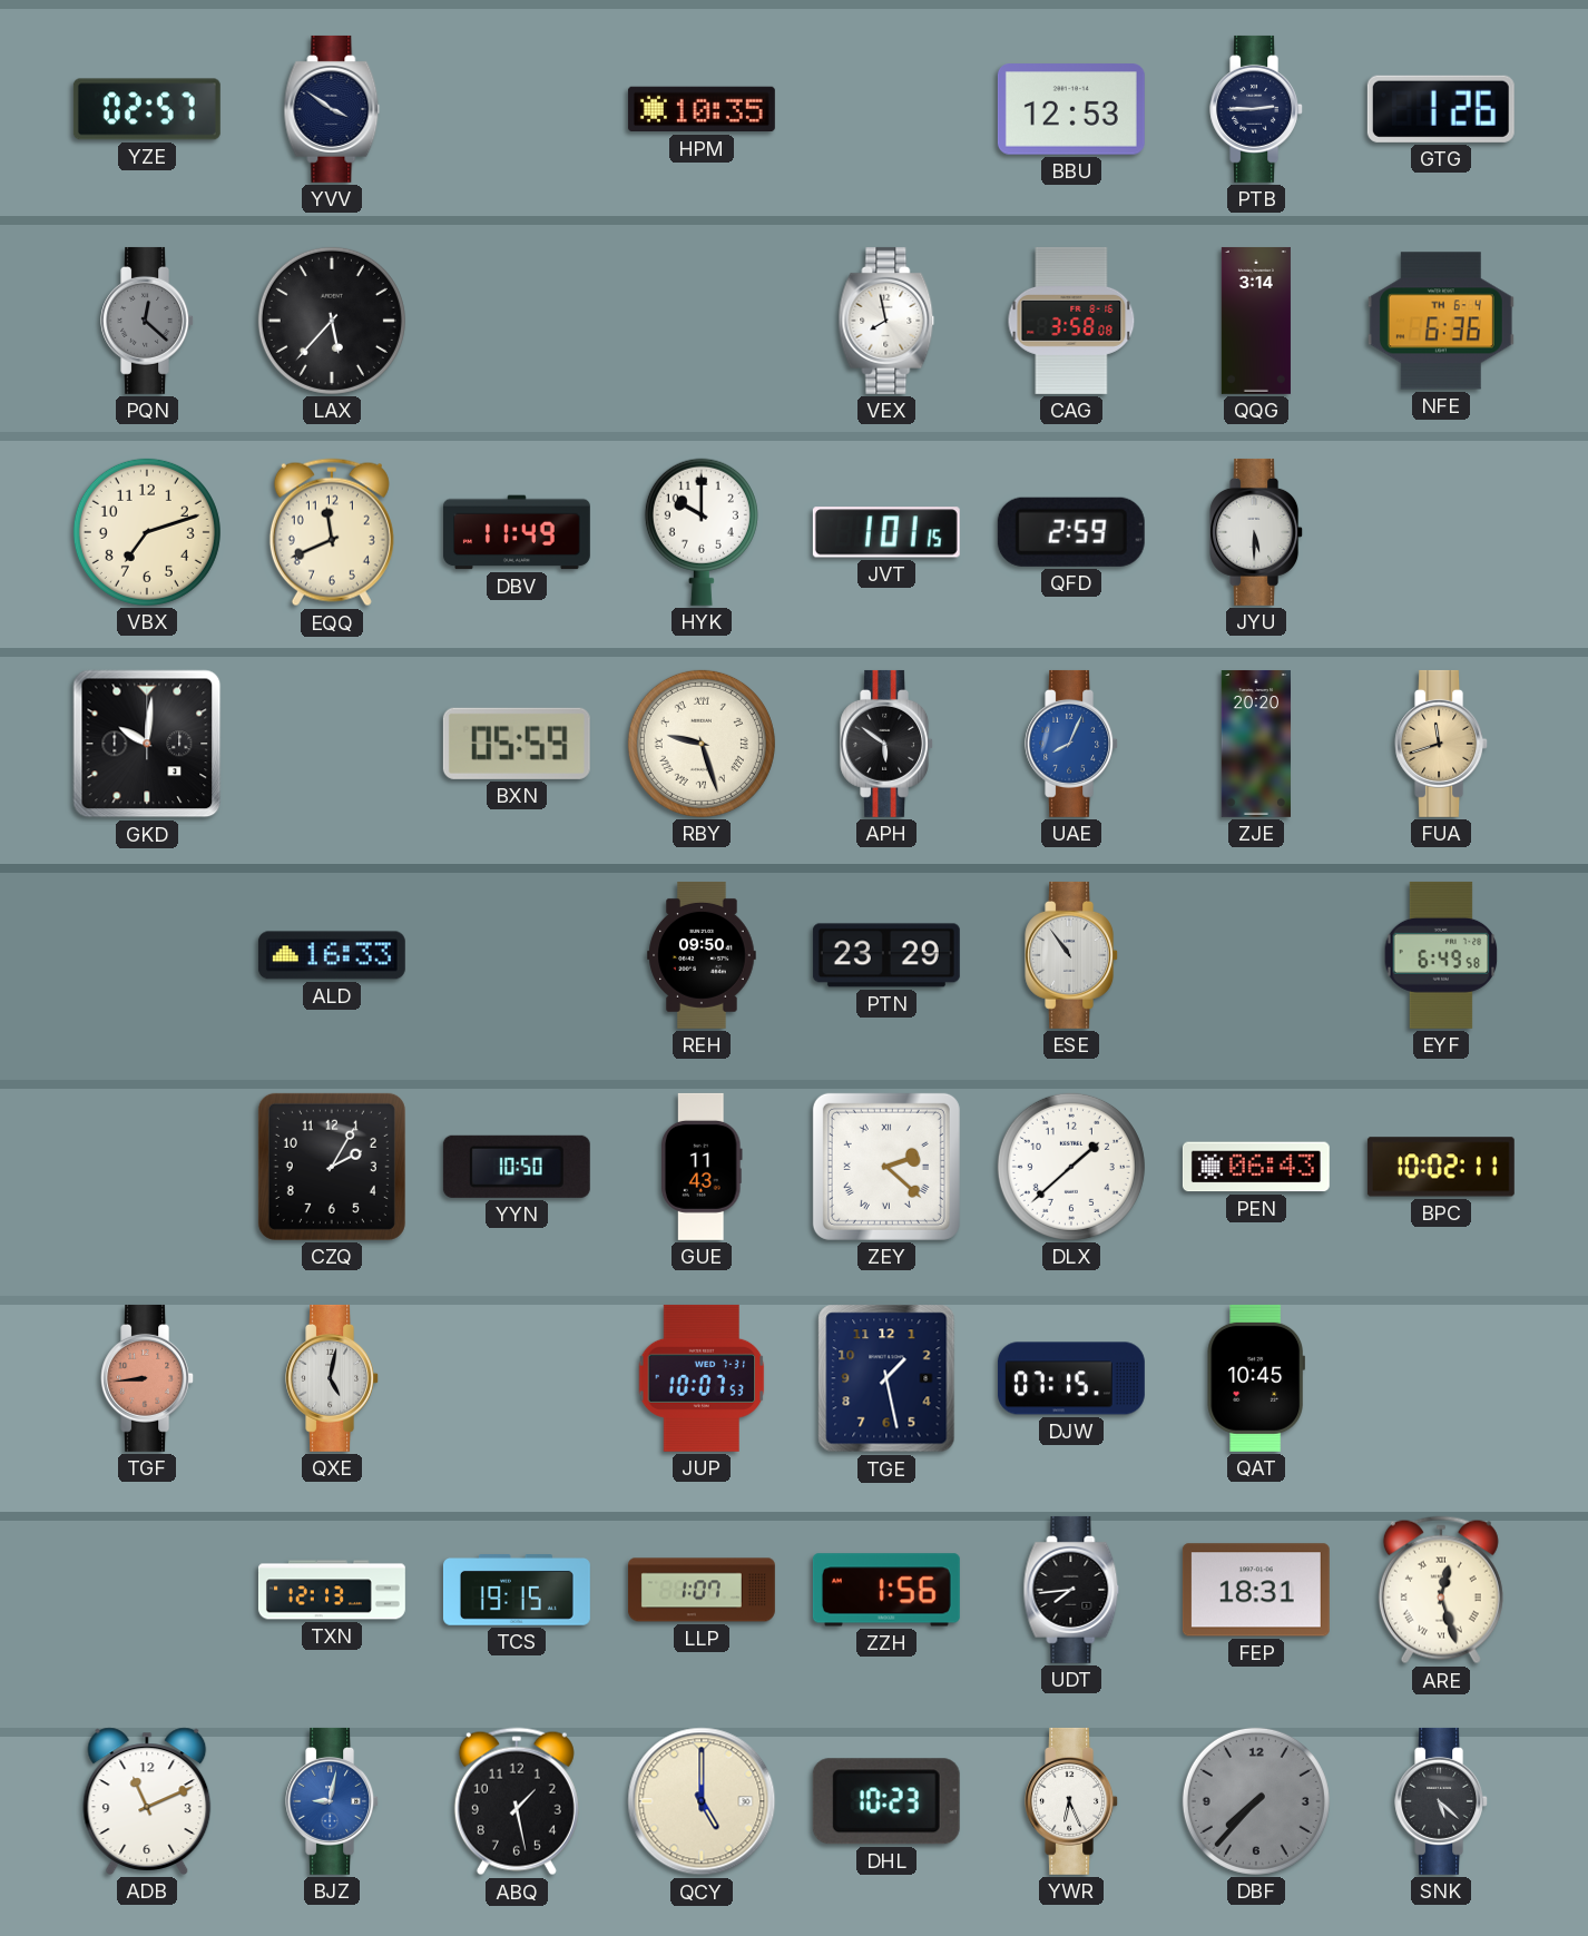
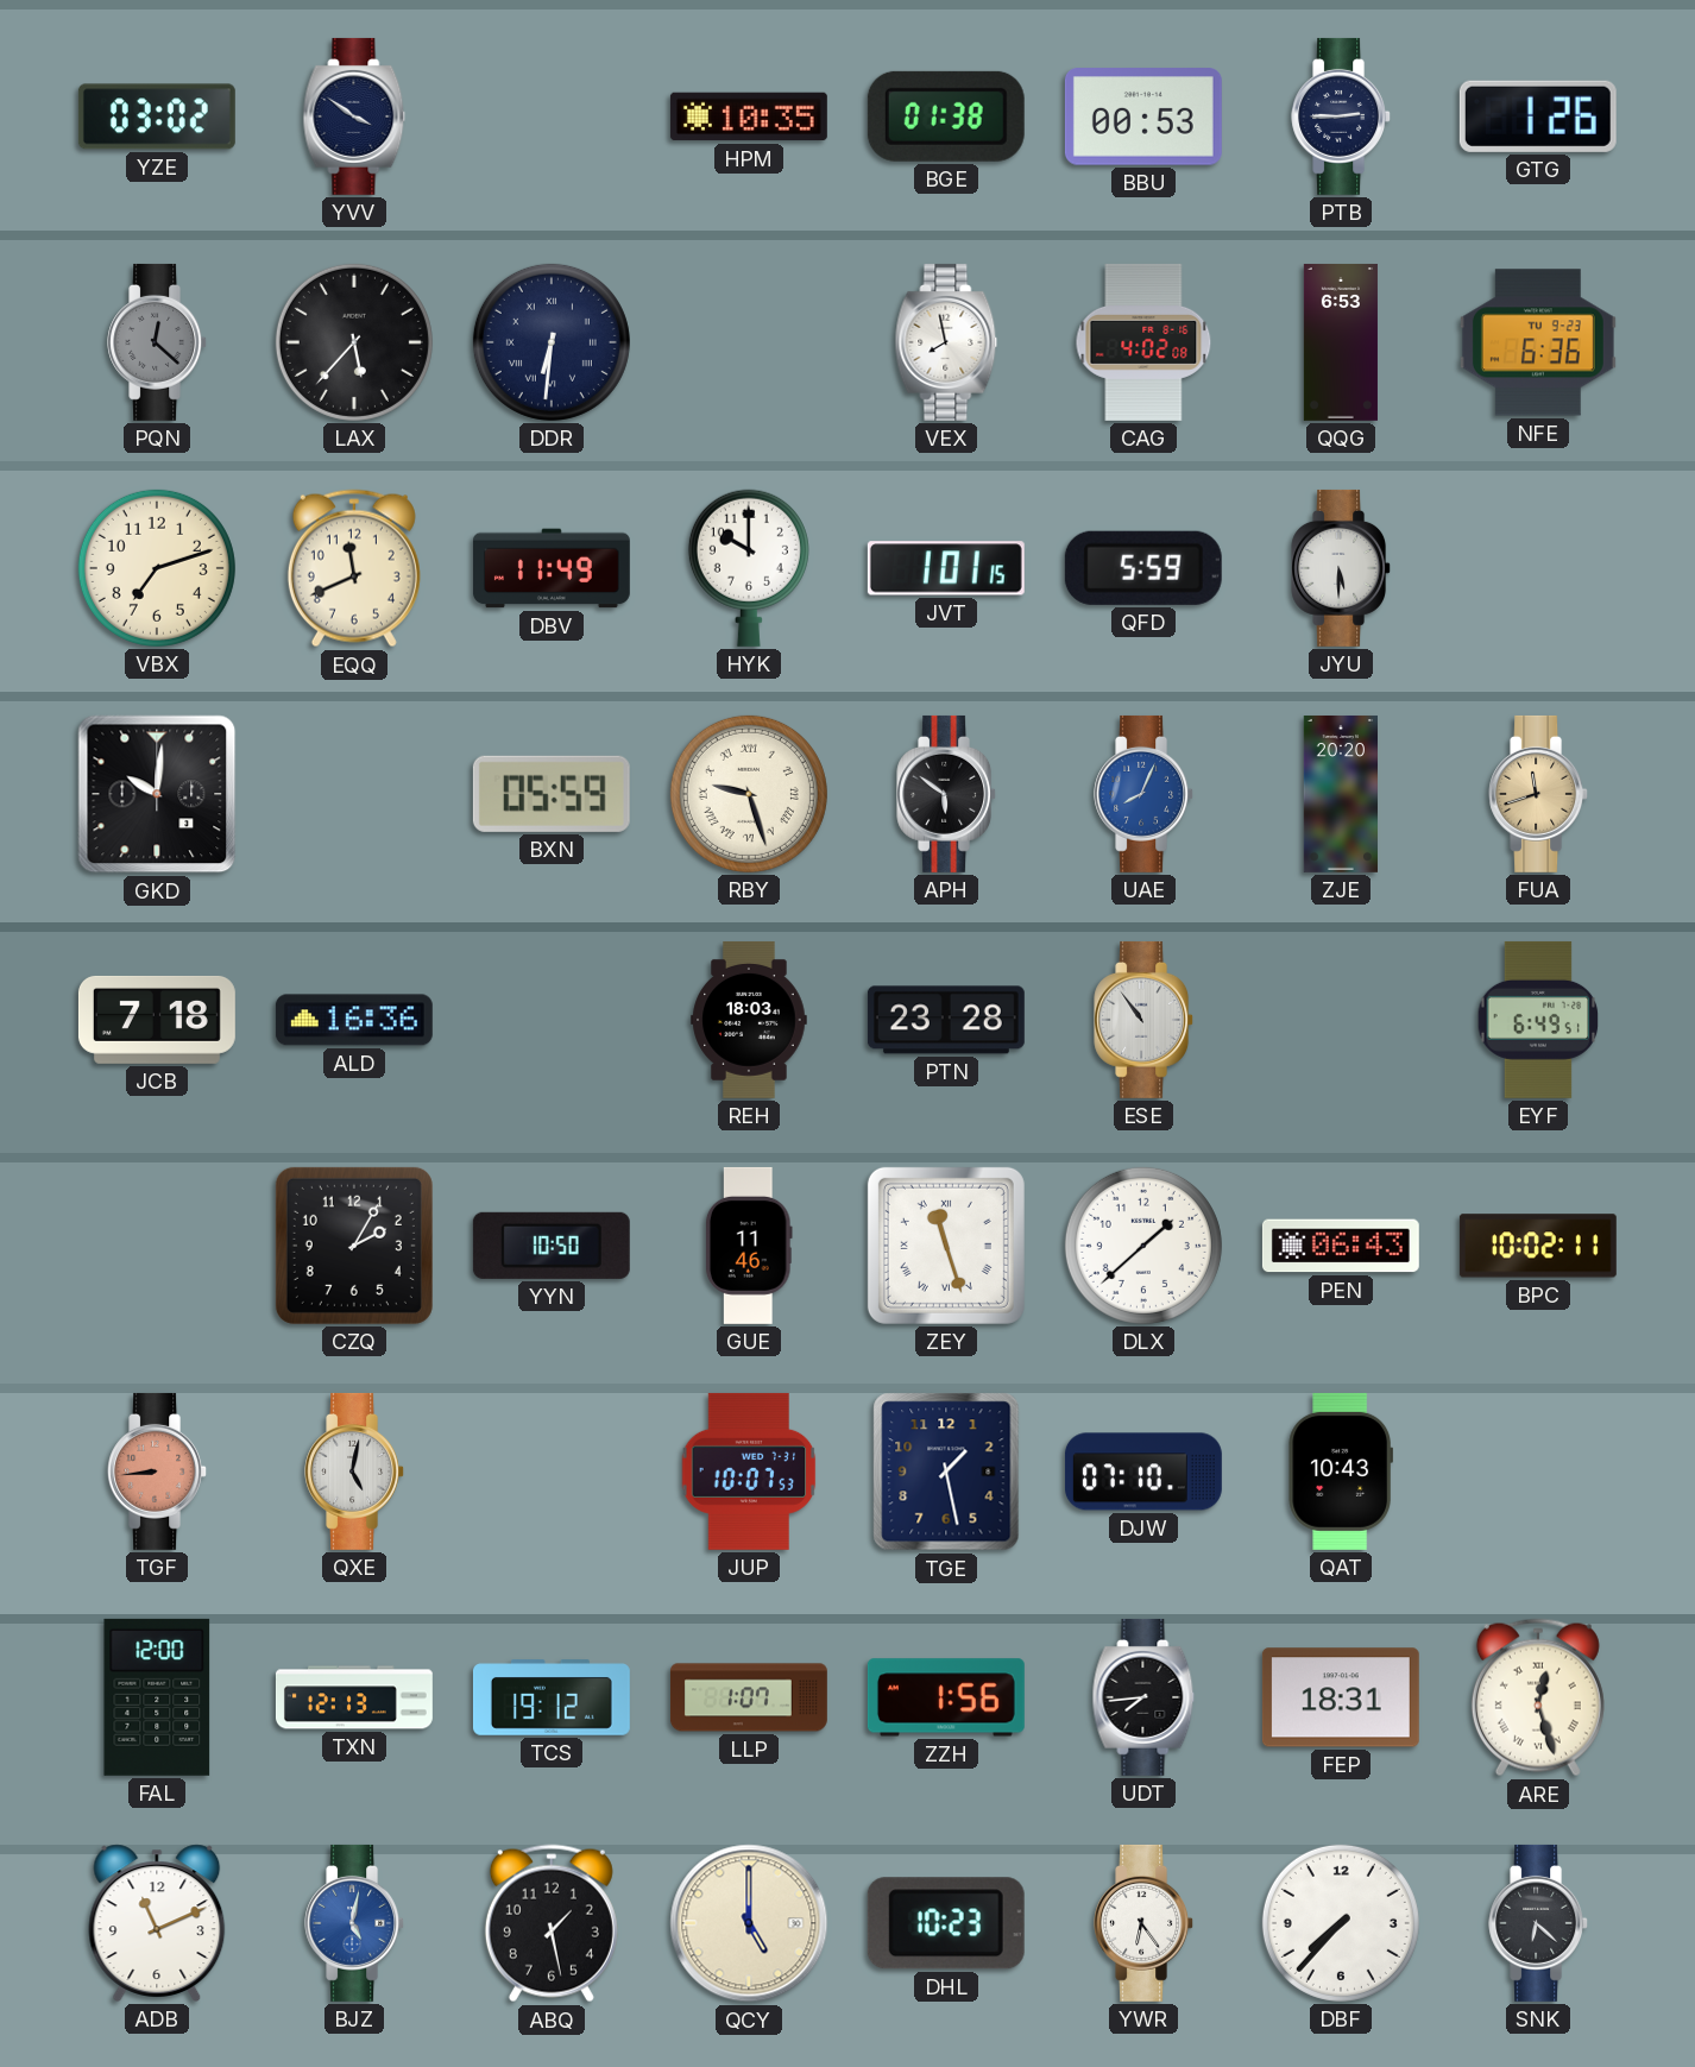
YZE: 02:57 -> 03:02
BGE: none -> 01:38
BBU: 12:53 -> 00:53
DDR: none -> 6:31
CAG: 3:58 -> 4:02
QQG: 3:14 -> 6:53
NFE date: TH 6-4 -> TU 9-23
QFD: 2:59 -> 5:59
JCB: none -> 7:18
ALD: 16:33 -> 16:36
REH: 09:50 -> 18:03
PTN: 23:29 -> 23:28
EYF: 6:49:58 -> 6:49:51
GUE: 11:43 -> 11:46
ZEY: 2:22 -> 11:27
DJW: 07:15 -> 07:10
QAT: 10:45 -> 10:43
FAL: none -> 12:00
TCS: 19:15 -> 19:12
BJZ: 9:02 -> 5:02
YWR: 6:26 -> 6:24
DBF dial: grey -> white
SNK: 5:22 -> 6:22
